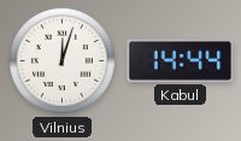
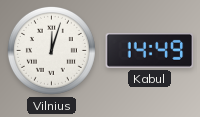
Kabul: 14:44 -> 14:49
